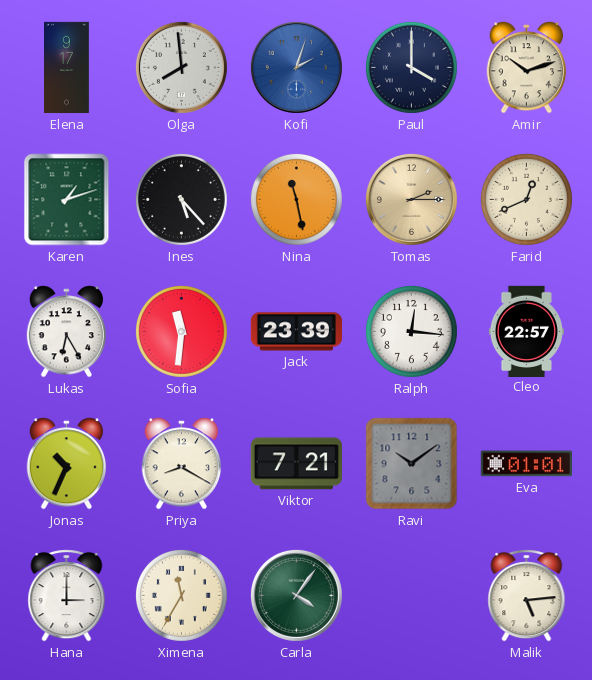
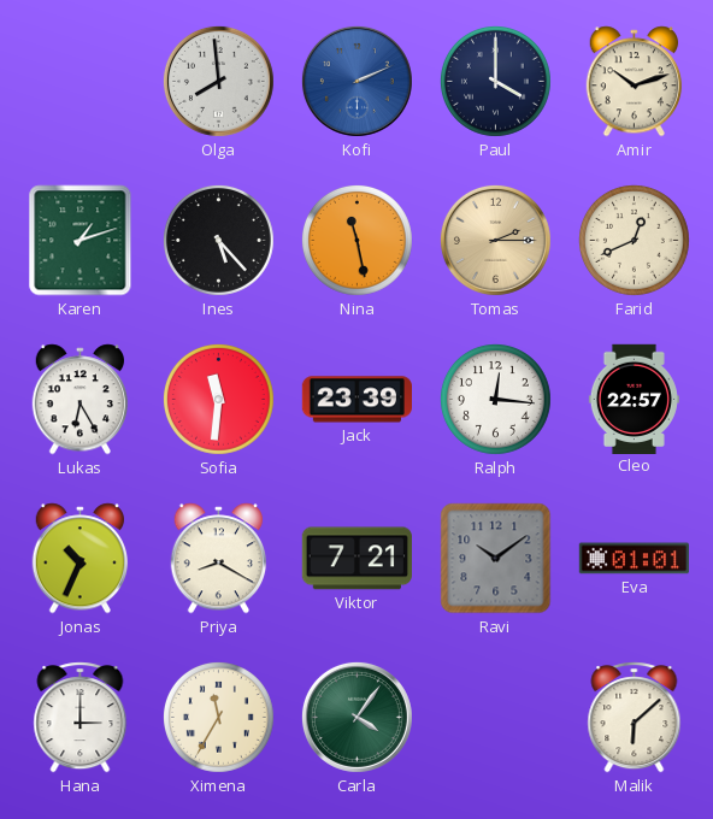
Elena: 9:17 -> none
Kofi: 2:03 -> 2:11
Malik: 5:14 -> 6:08
